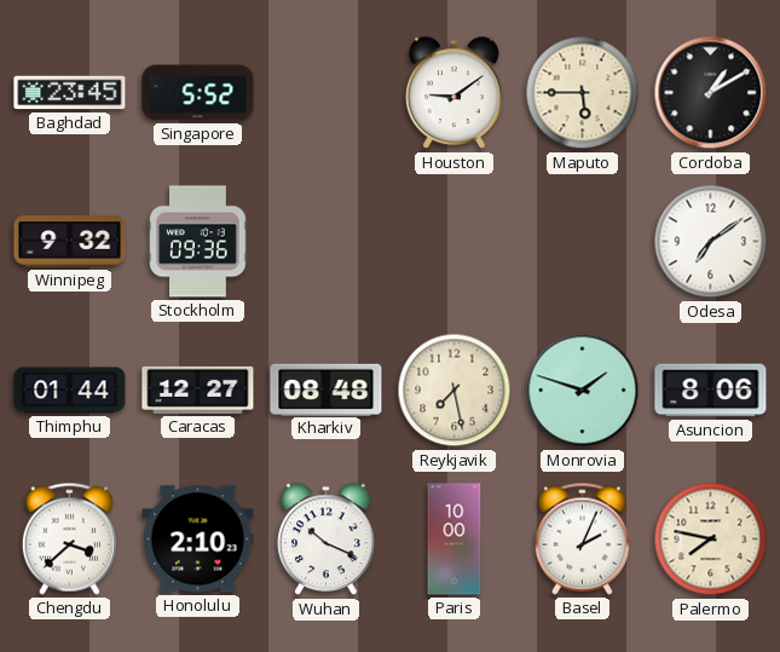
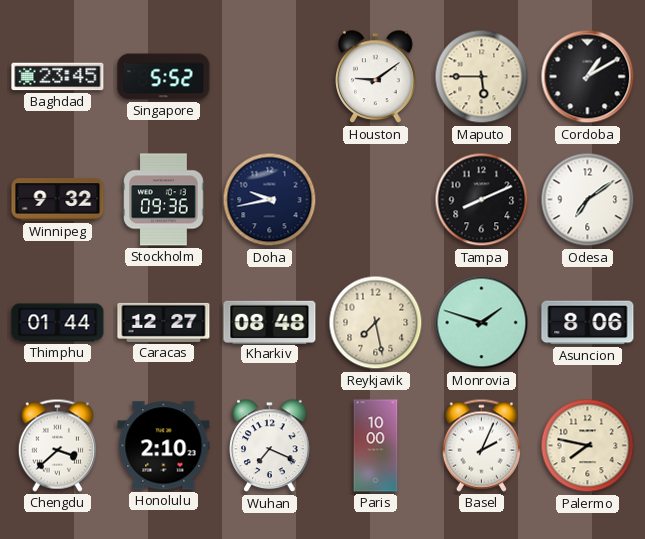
Doha: none -> 9:43
Tampa: none -> 8:11
Wuhan: 10:19 -> 7:19
